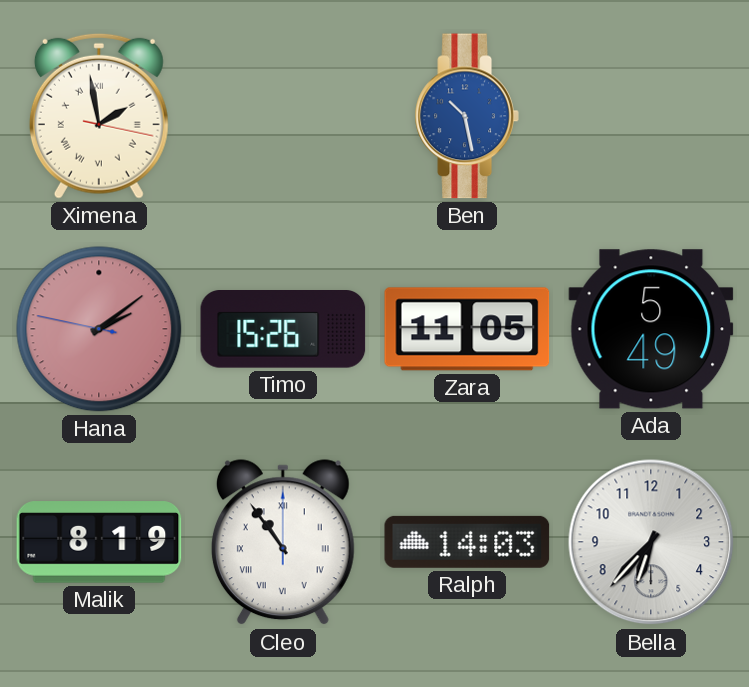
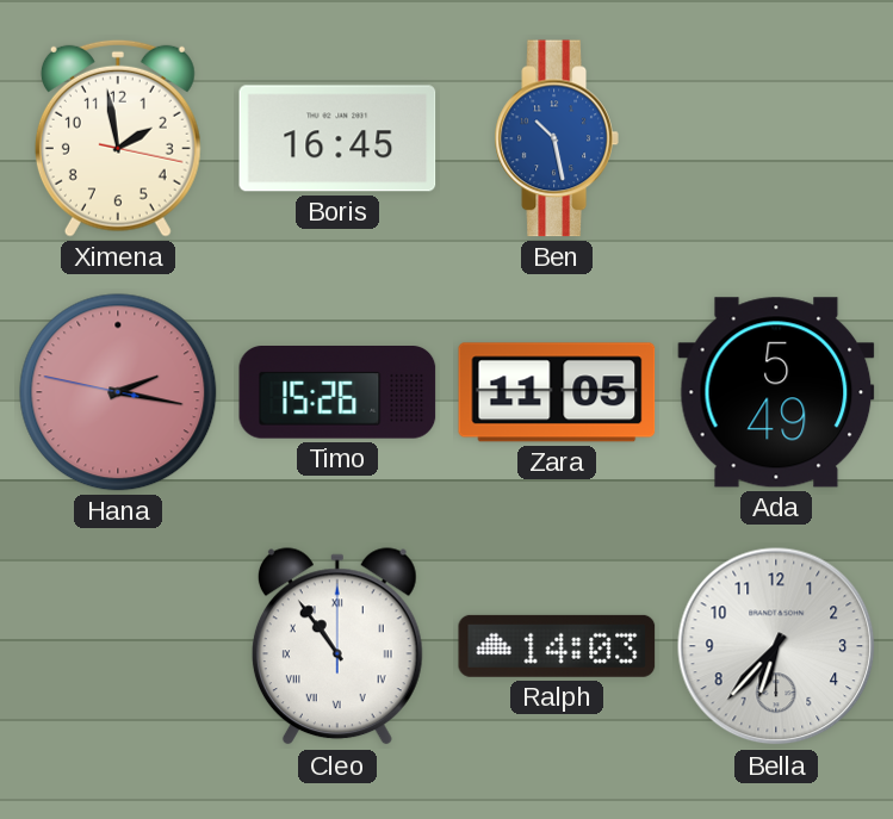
Ximena numerals: Roman -> Arabic
Boris: none -> 16:45
Hana: 2:08 -> 2:16
Malik: 8:19 -> none
